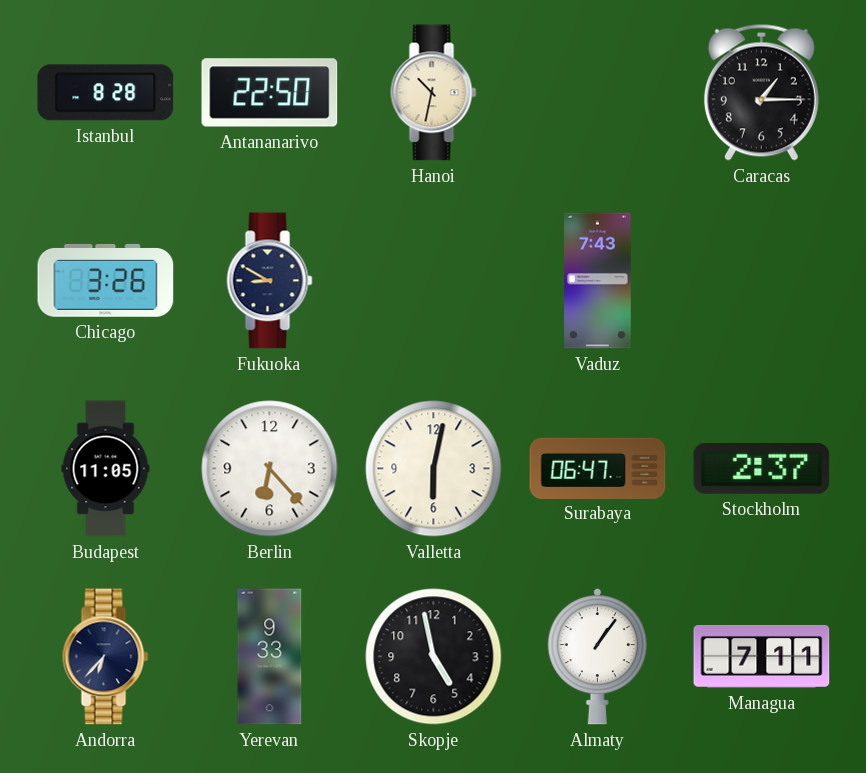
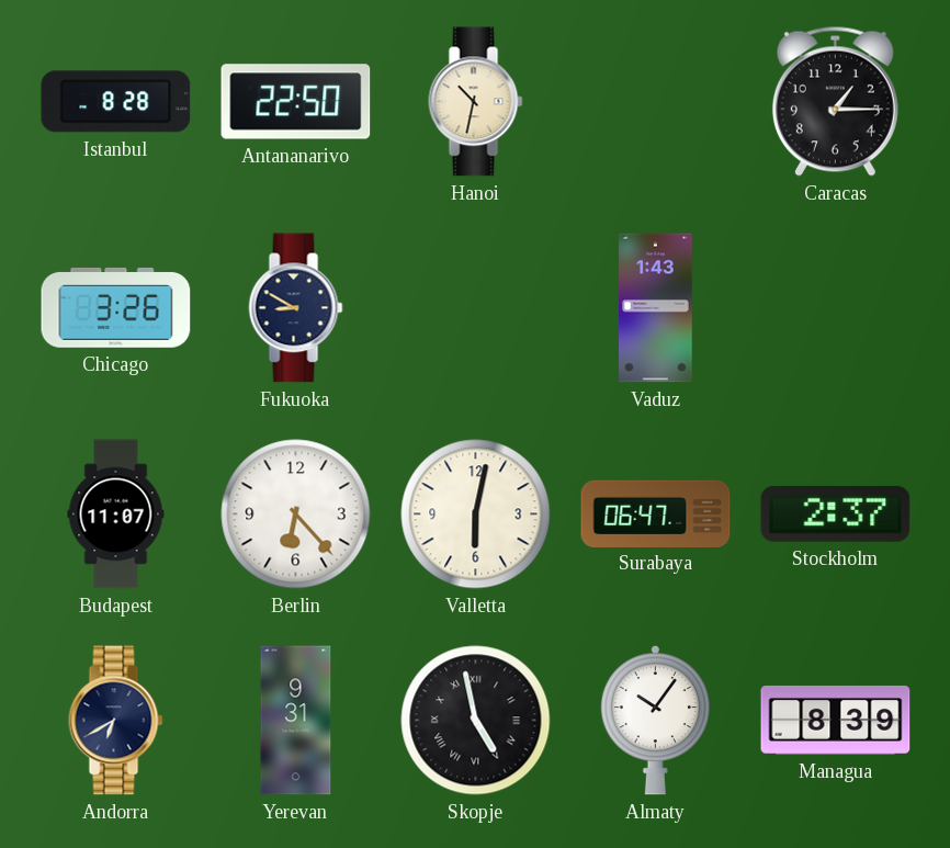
Vaduz: 7:43 -> 1:43
Budapest: 11:05 -> 11:07
Andorra: 6:37 -> 6:40
Yerevan: 9:33 -> 9:31
Skopje numerals: Arabic -> Roman
Almaty: 1:06 -> 10:06
Managua: 7:11 -> 8:39
